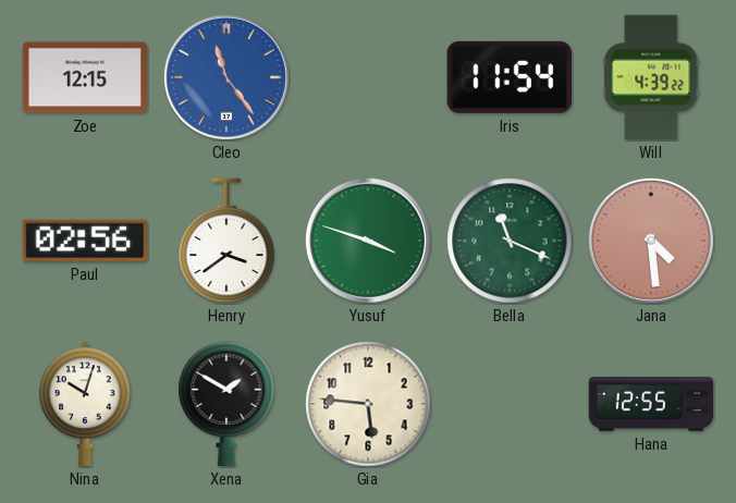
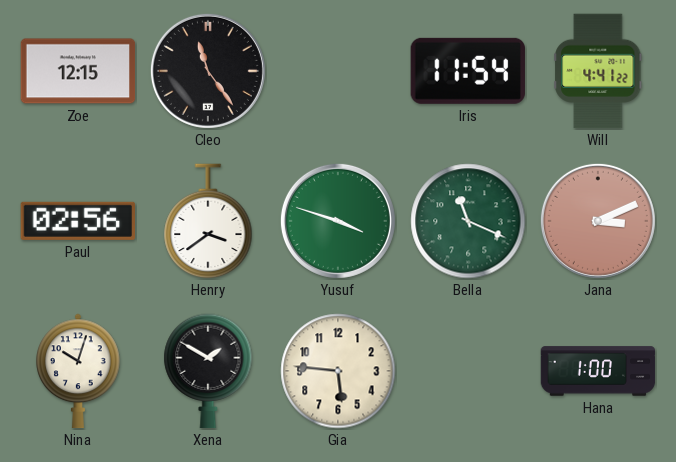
Cleo dial: blue -> black
Will: 4:39 -> 4:41
Jana: 4:29 -> 3:11
Hana: 12:55 -> 1:00
